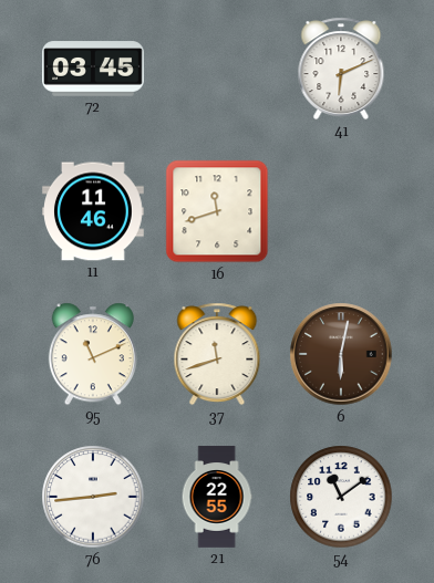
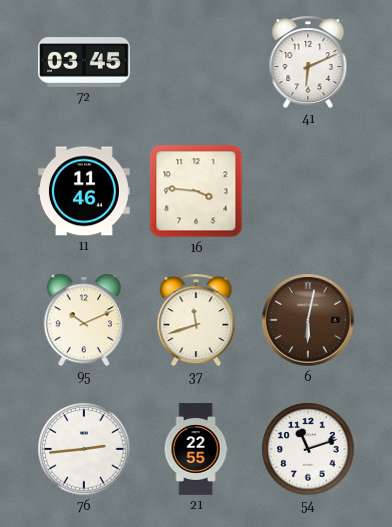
16: 11:42 -> 3:46
95: 11:11 -> 10:11
54: 11:09 -> 11:12
